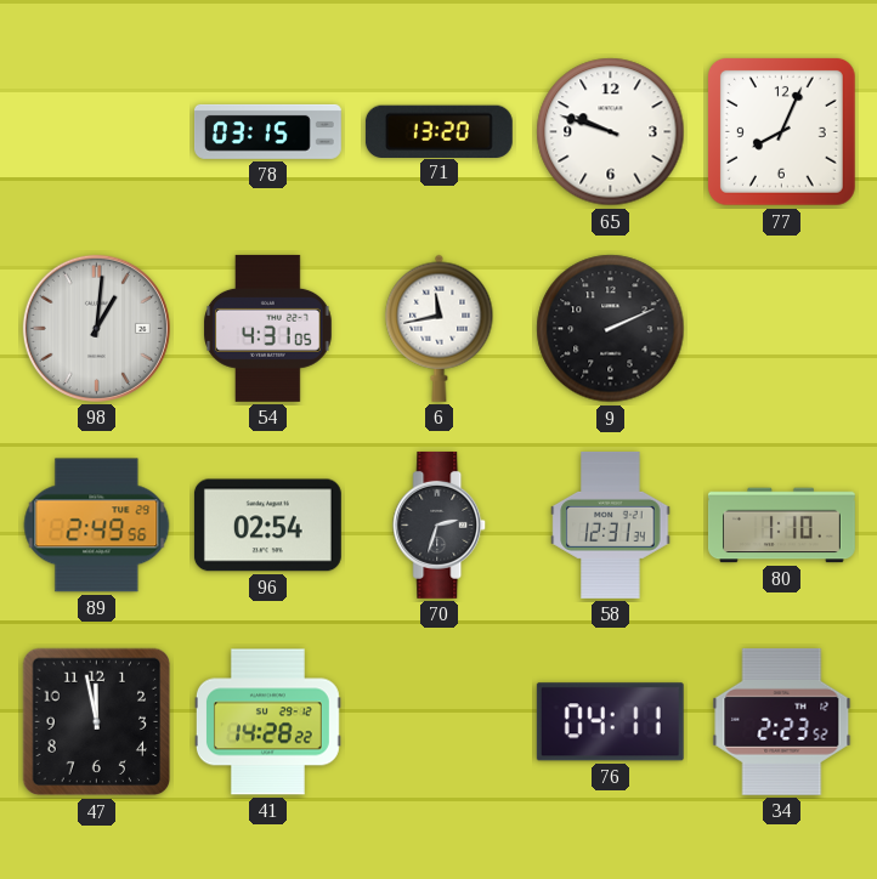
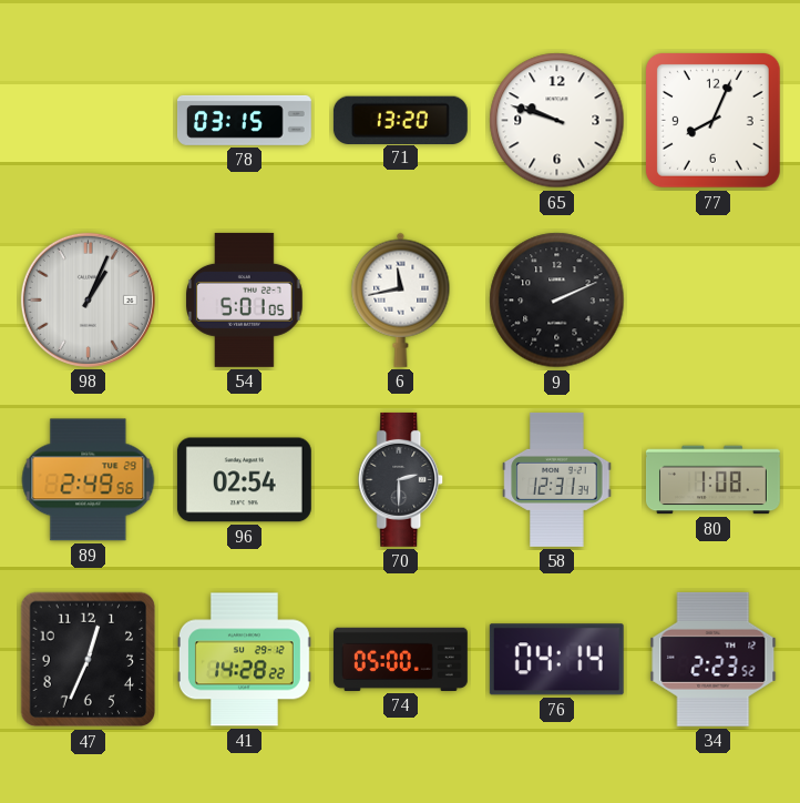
98: 1:01 -> 1:04
54: 4:31 -> 5:01
70: 2:33 -> 2:30
80: 1:10 -> 1:08
47: 11:58 -> 12:34
74: none -> 05:00
76: 04:11 -> 04:14
